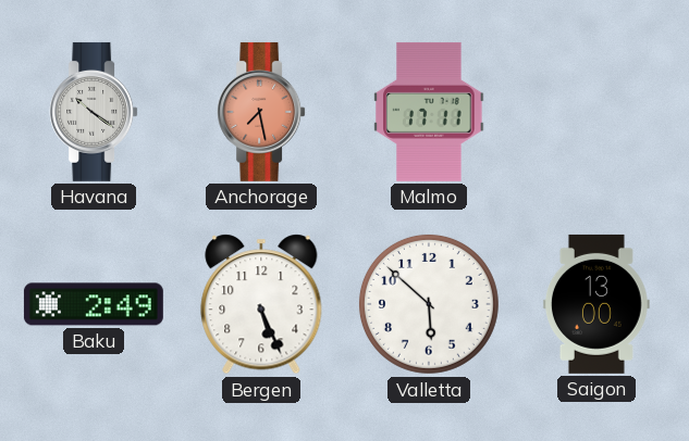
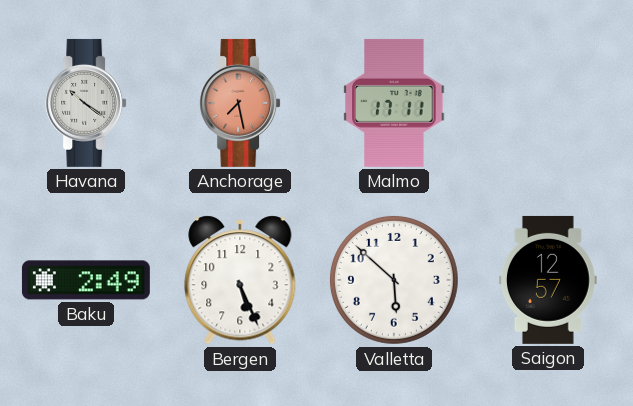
Saigon: 13:00 -> 12:57
